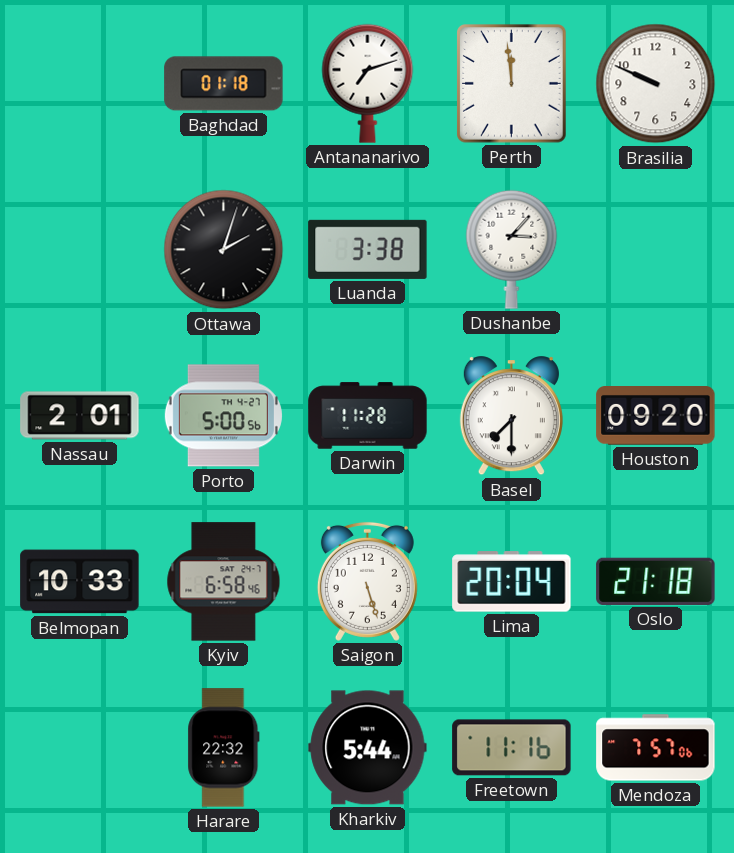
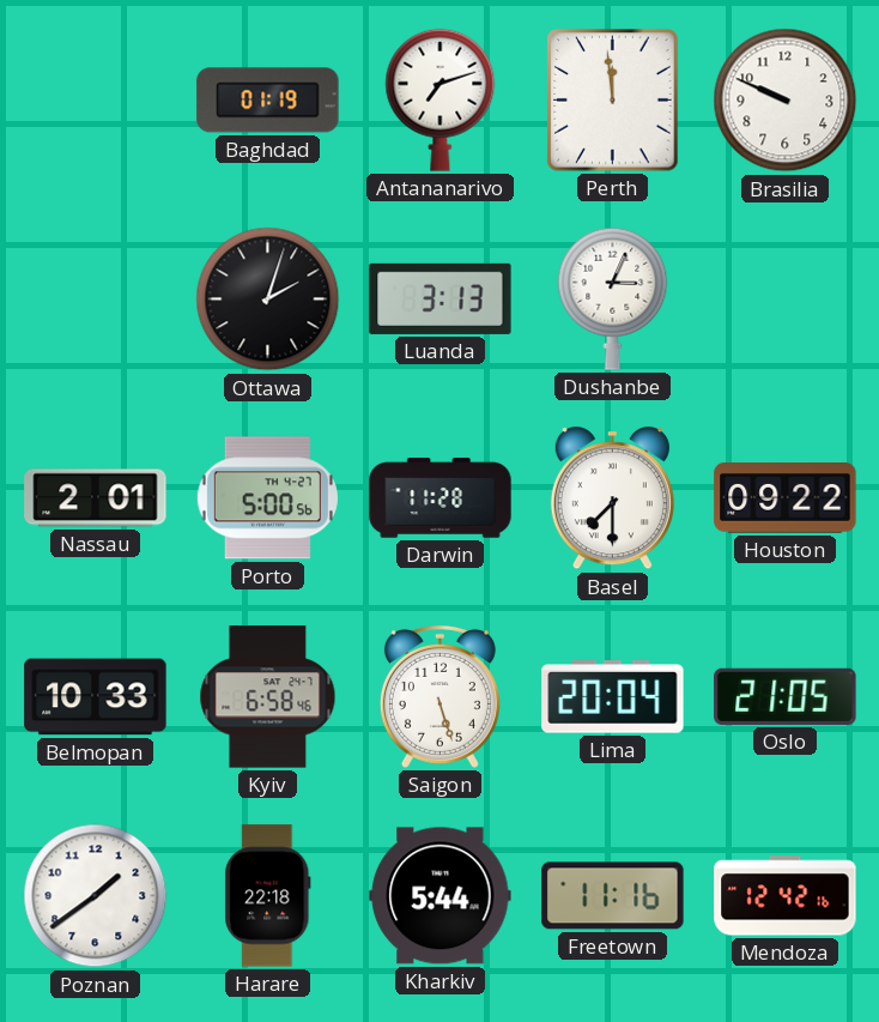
Baghdad: 01:18 -> 01:19
Luanda: 3:38 -> 3:13
Dushanbe: 3:07 -> 3:04
Houston: 09:20 -> 09:22
Oslo: 21:18 -> 21:05
Poznan: none -> 1:39
Harare: 22:32 -> 22:18
Mendoza: 7:57 -> 12:42
